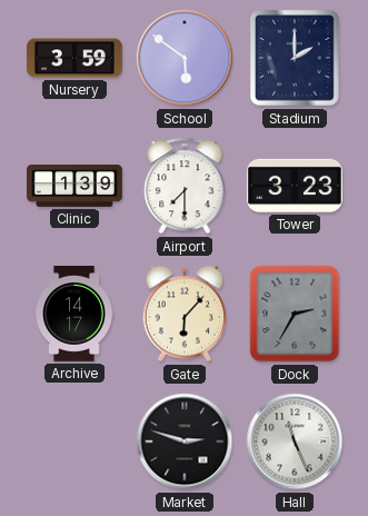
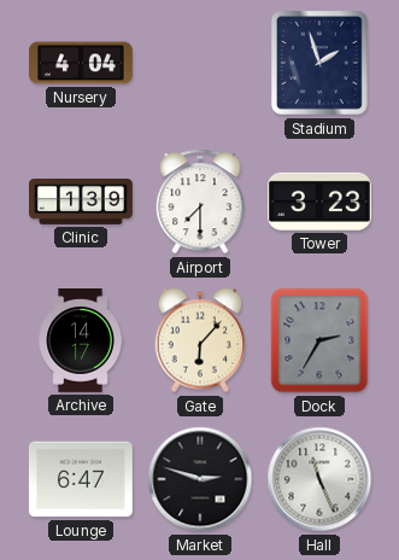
Nursery: 3:59 -> 4:04
School: 5:51 -> none
Stadium: 2:00 -> 1:57
Lounge: none -> 6:47
